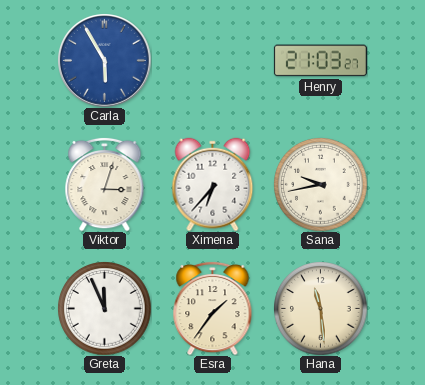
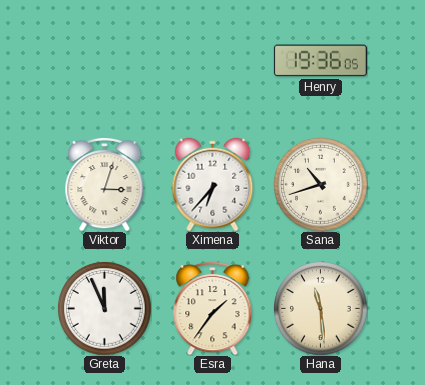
Carla: 5:55 -> none
Henry: 21:03 -> 19:36
Sana: 9:43 -> 10:42
